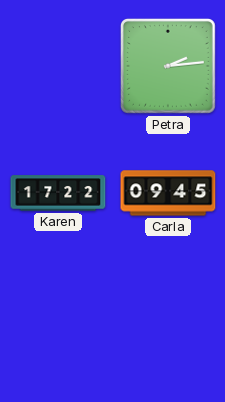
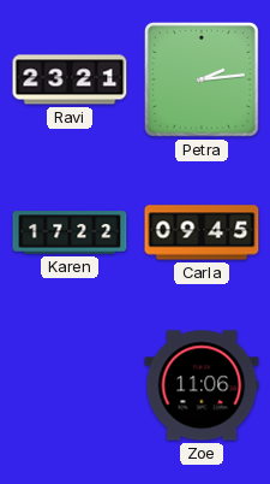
Ravi: none -> 23:21
Zoe: none -> 11:06
